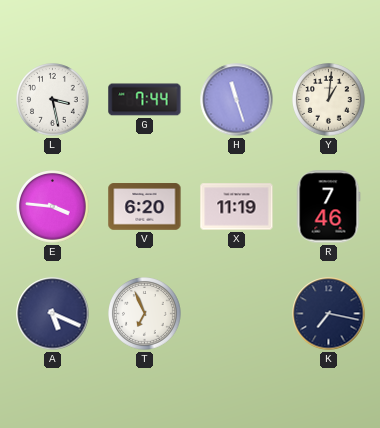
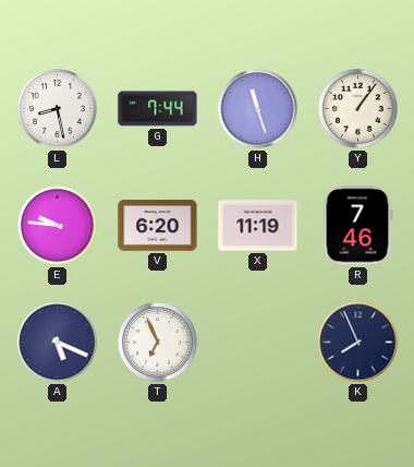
L: 3:28 -> 8:28
Y: 1:01 -> 1:06
E: 3:46 -> 9:46
K: 7:17 -> 7:56
